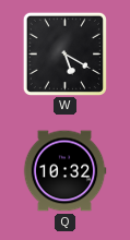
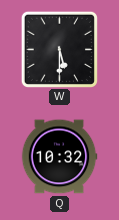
W: 5:20 -> 5:30
